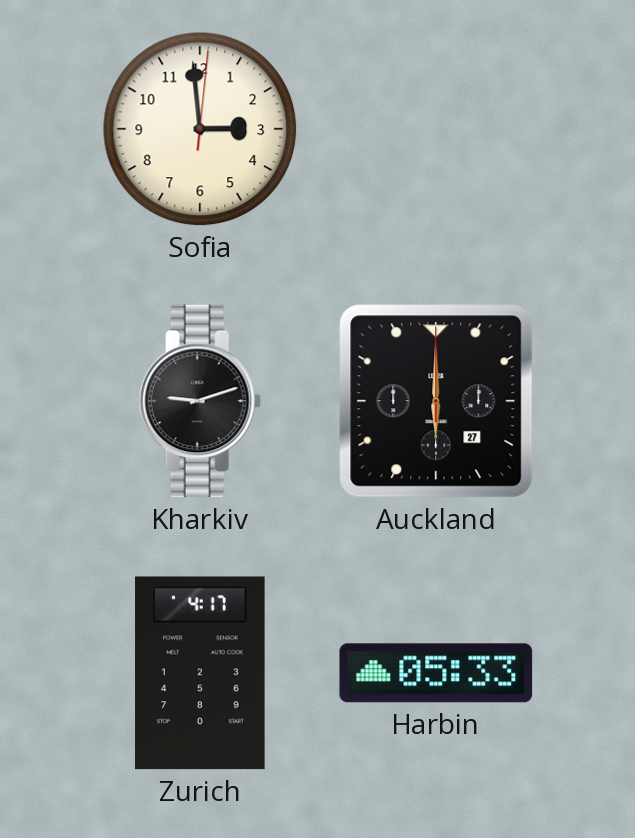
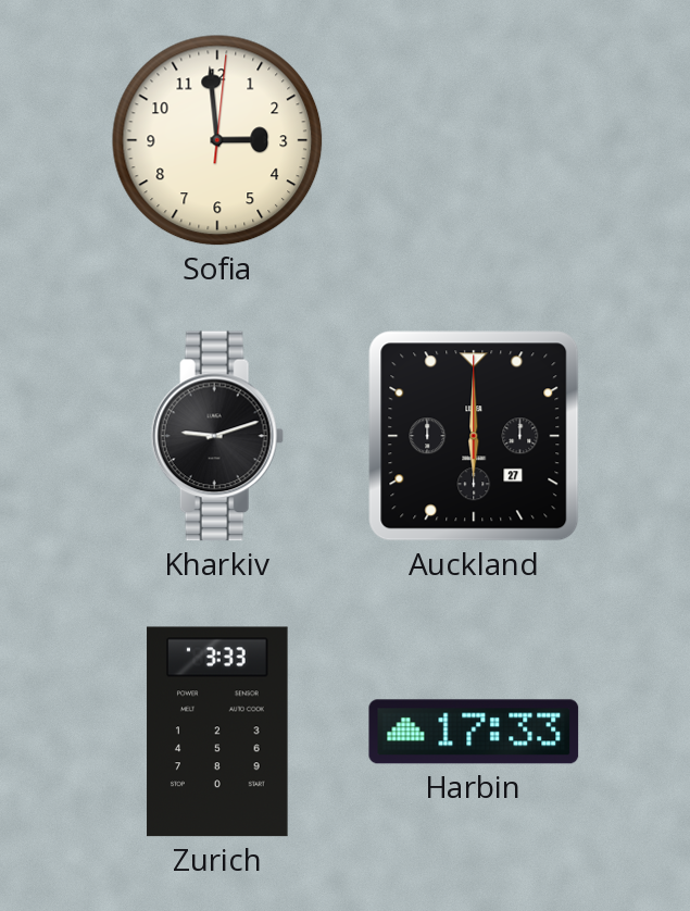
Zurich: 4:17 -> 3:33
Harbin: 05:33 -> 17:33
